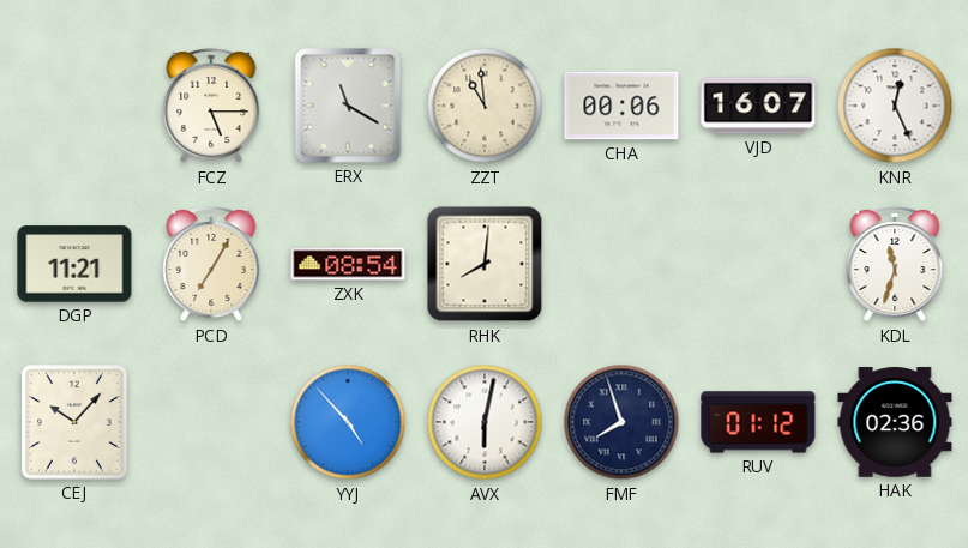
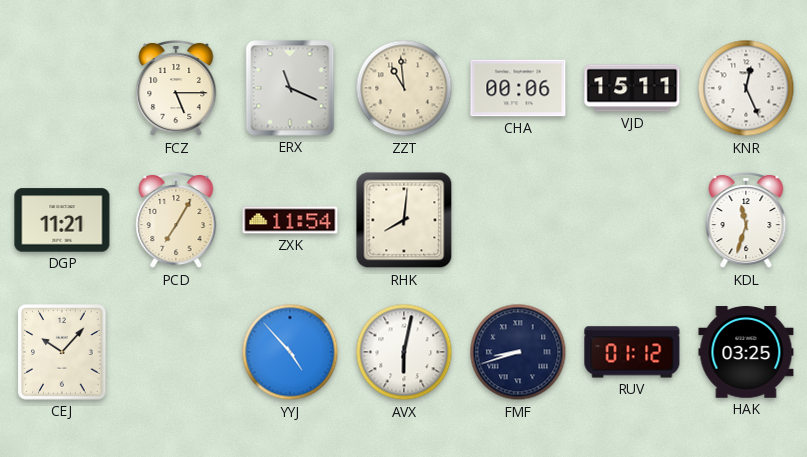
ERX: 11:20 -> 11:19
VJD: 16:07 -> 15:11
ZXK: 08:54 -> 11:54
FMF: 7:57 -> 8:42
HAK: 02:36 -> 03:25
